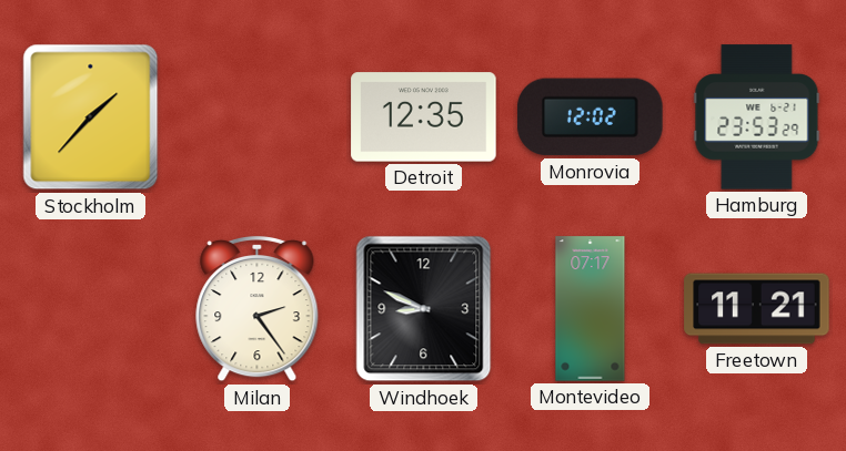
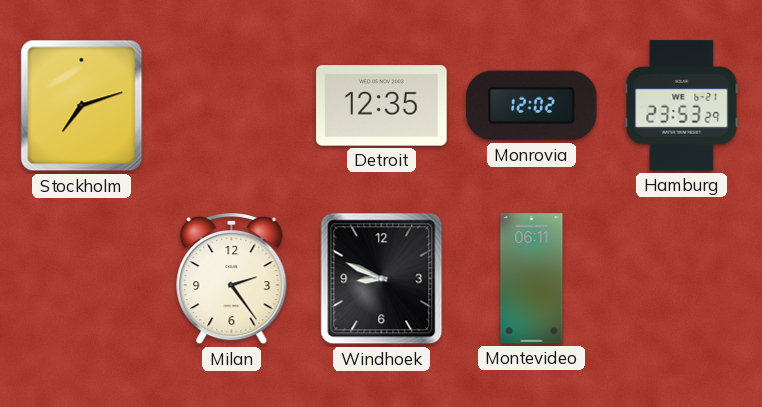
Stockholm: 1:37 -> 7:12
Montevideo: 07:17 -> 06:11
Freetown: 11:21 -> none
